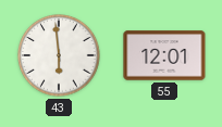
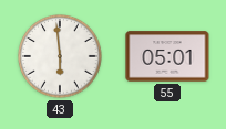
55: 12:01 -> 05:01
